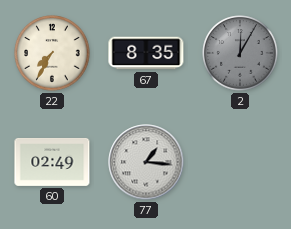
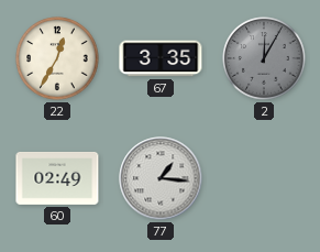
22: 7:35 -> 12:35
67: 8:35 -> 3:35
